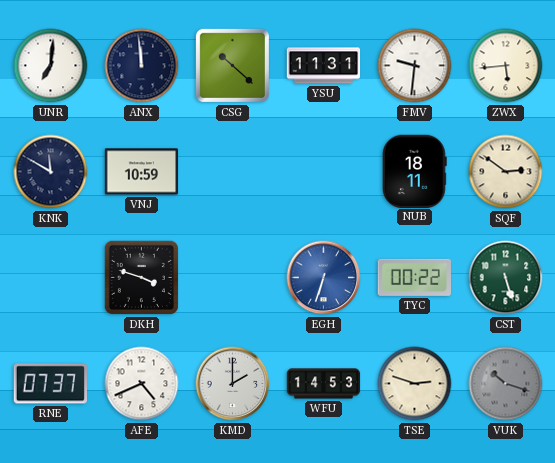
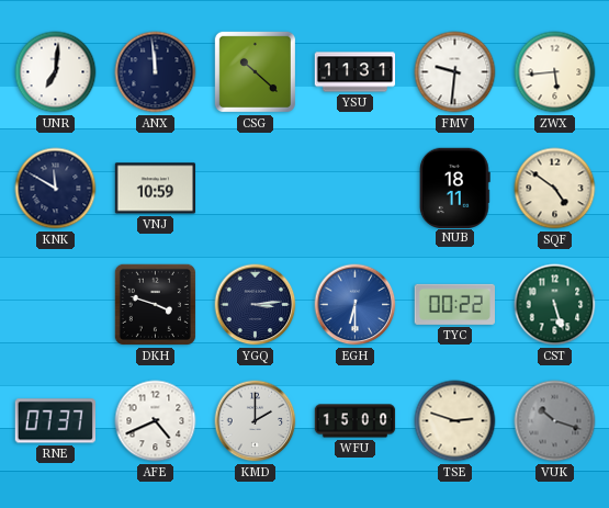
SQF: 2:51 -> 4:51
YGQ: none -> 3:14
EGH: 6:33 -> 6:30
WFU: 14:53 -> 15:00
